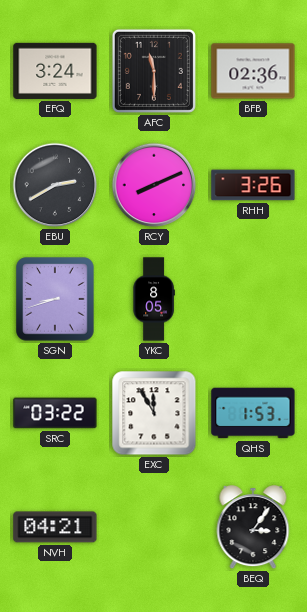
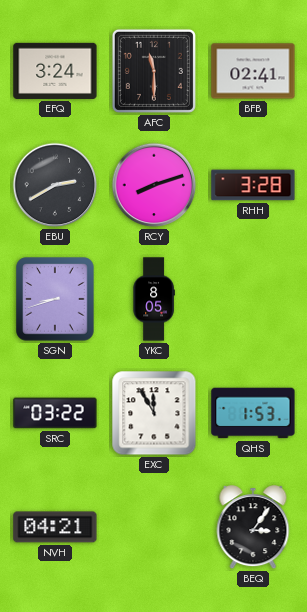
BFB: 02:36 -> 02:41
RCY: 8:11 -> 8:12
RHH: 3:26 -> 3:28
